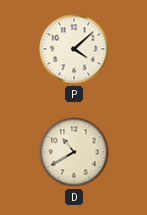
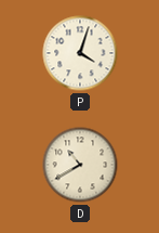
P: 4:08 -> 4:03
